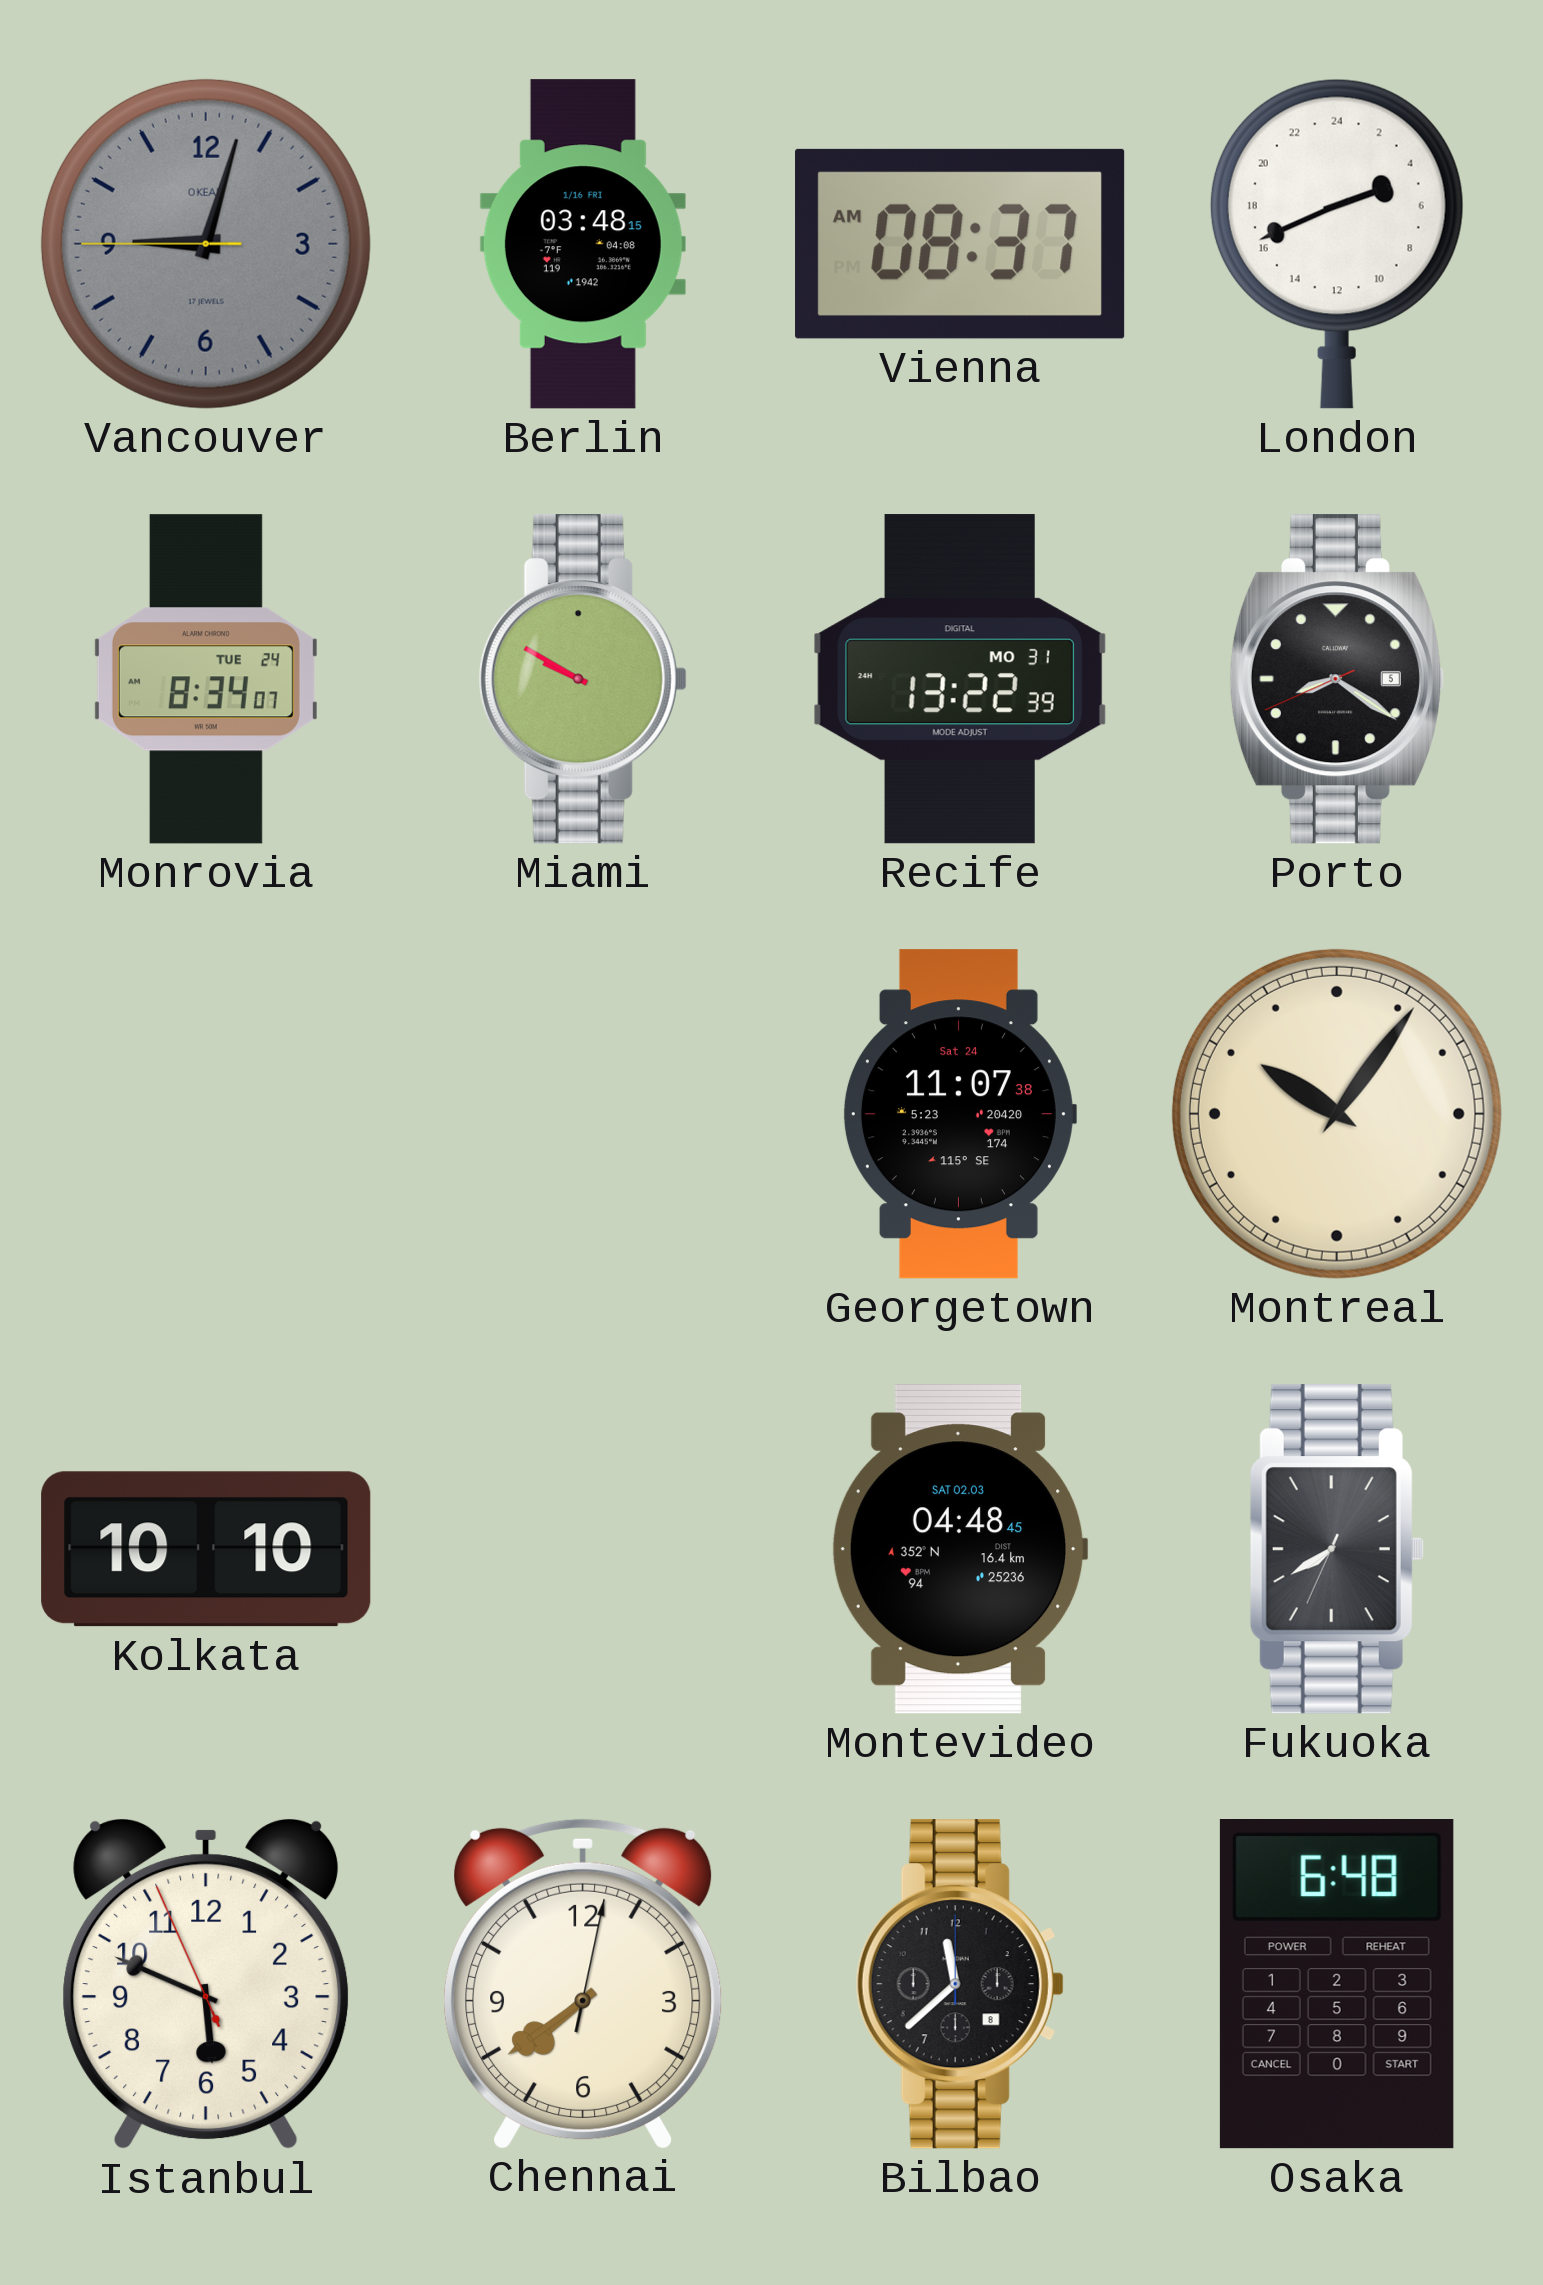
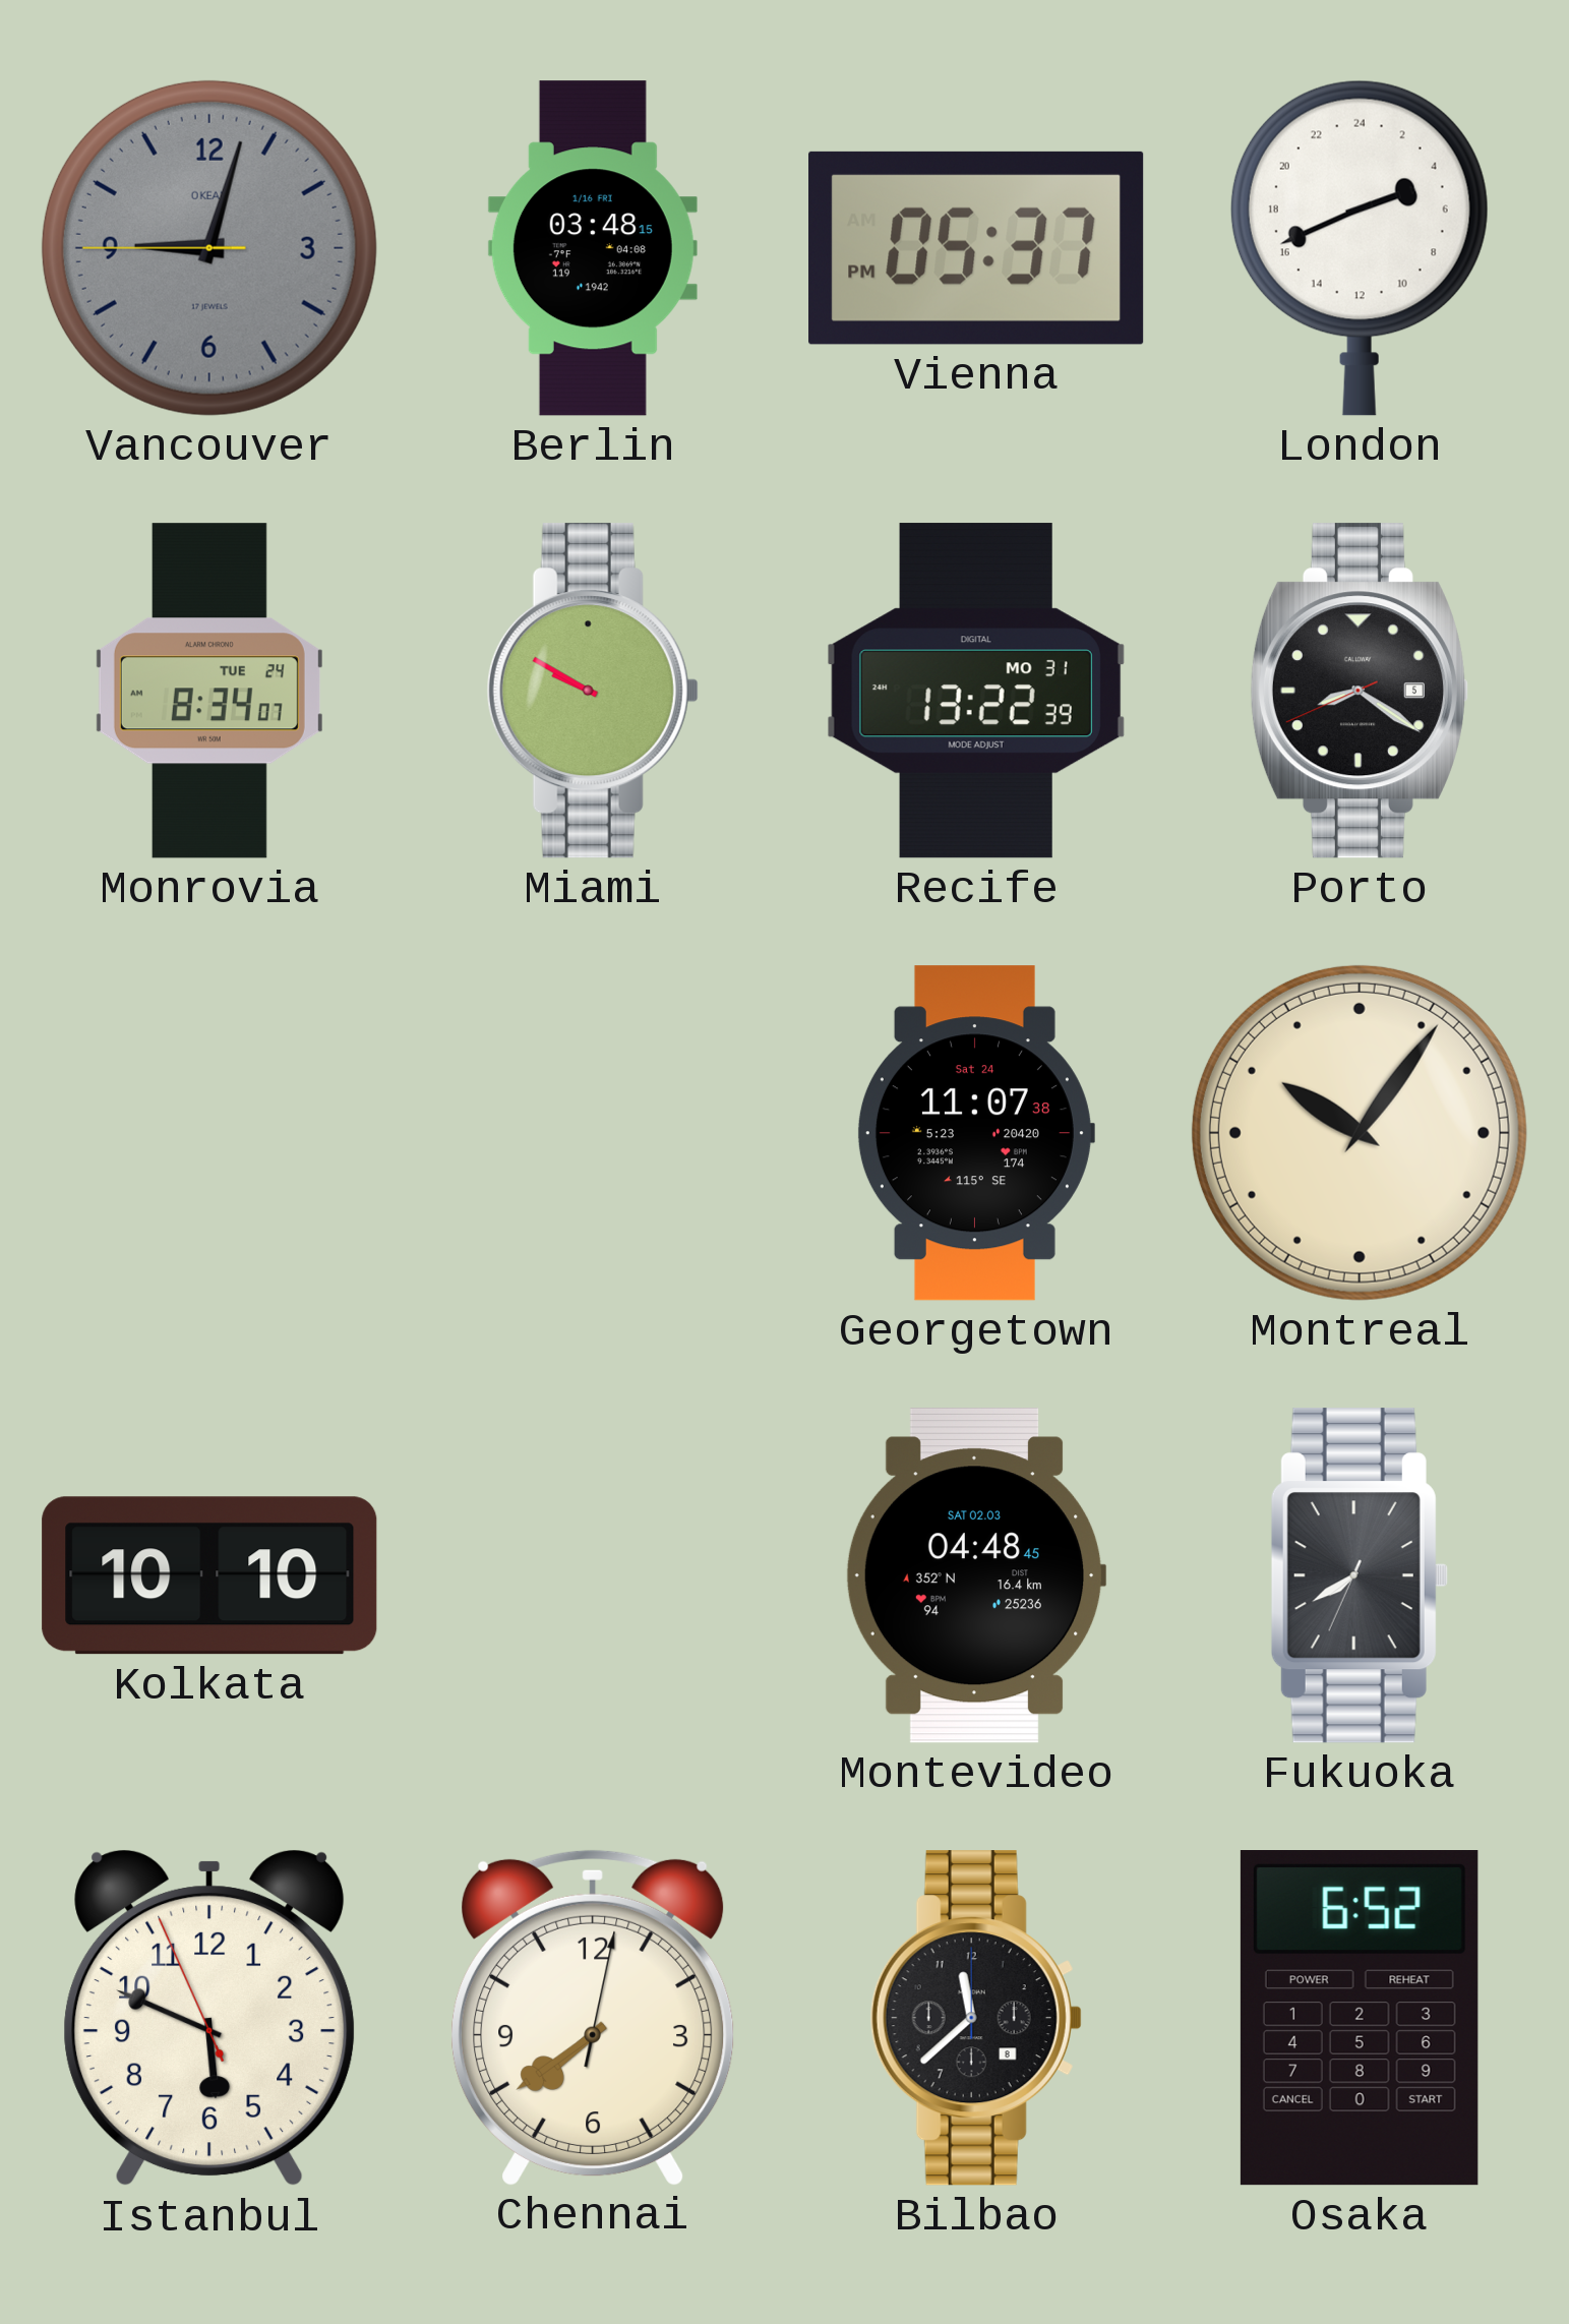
Vienna: 08:37 -> 05:37
Osaka: 6:48 -> 6:52
